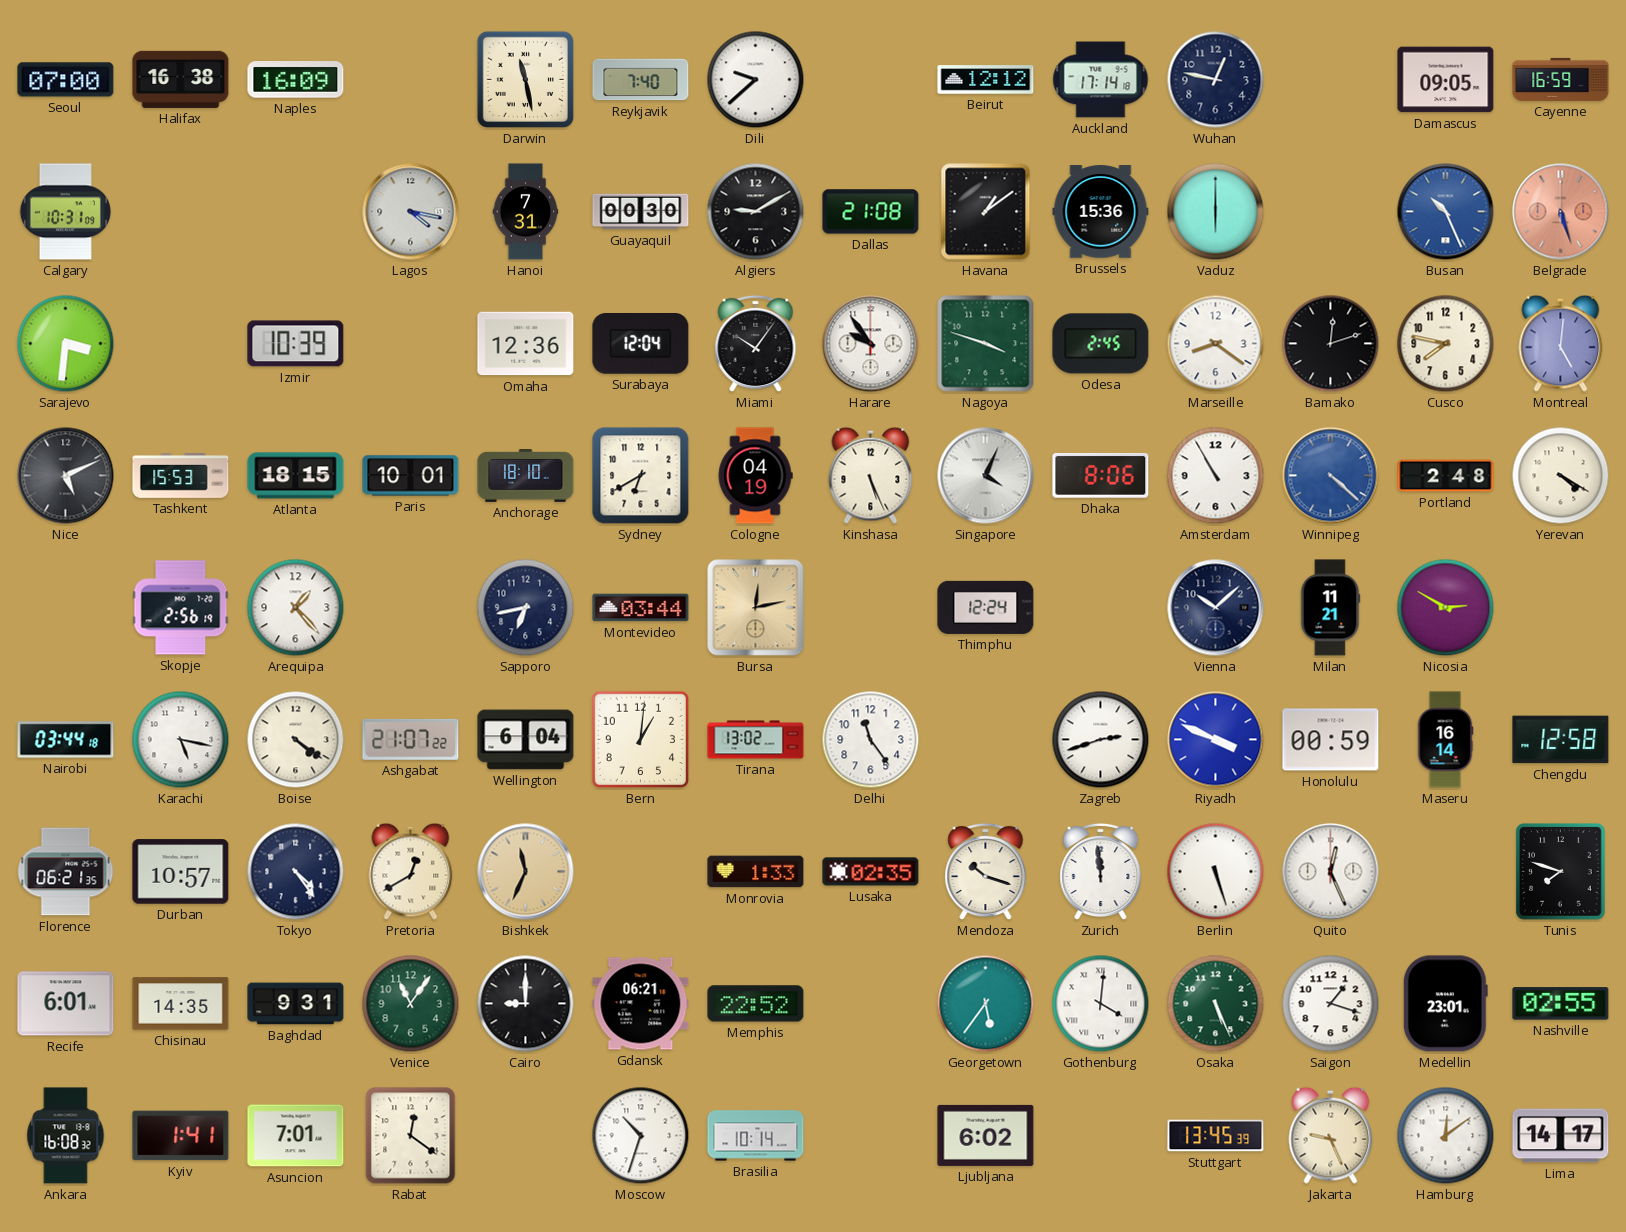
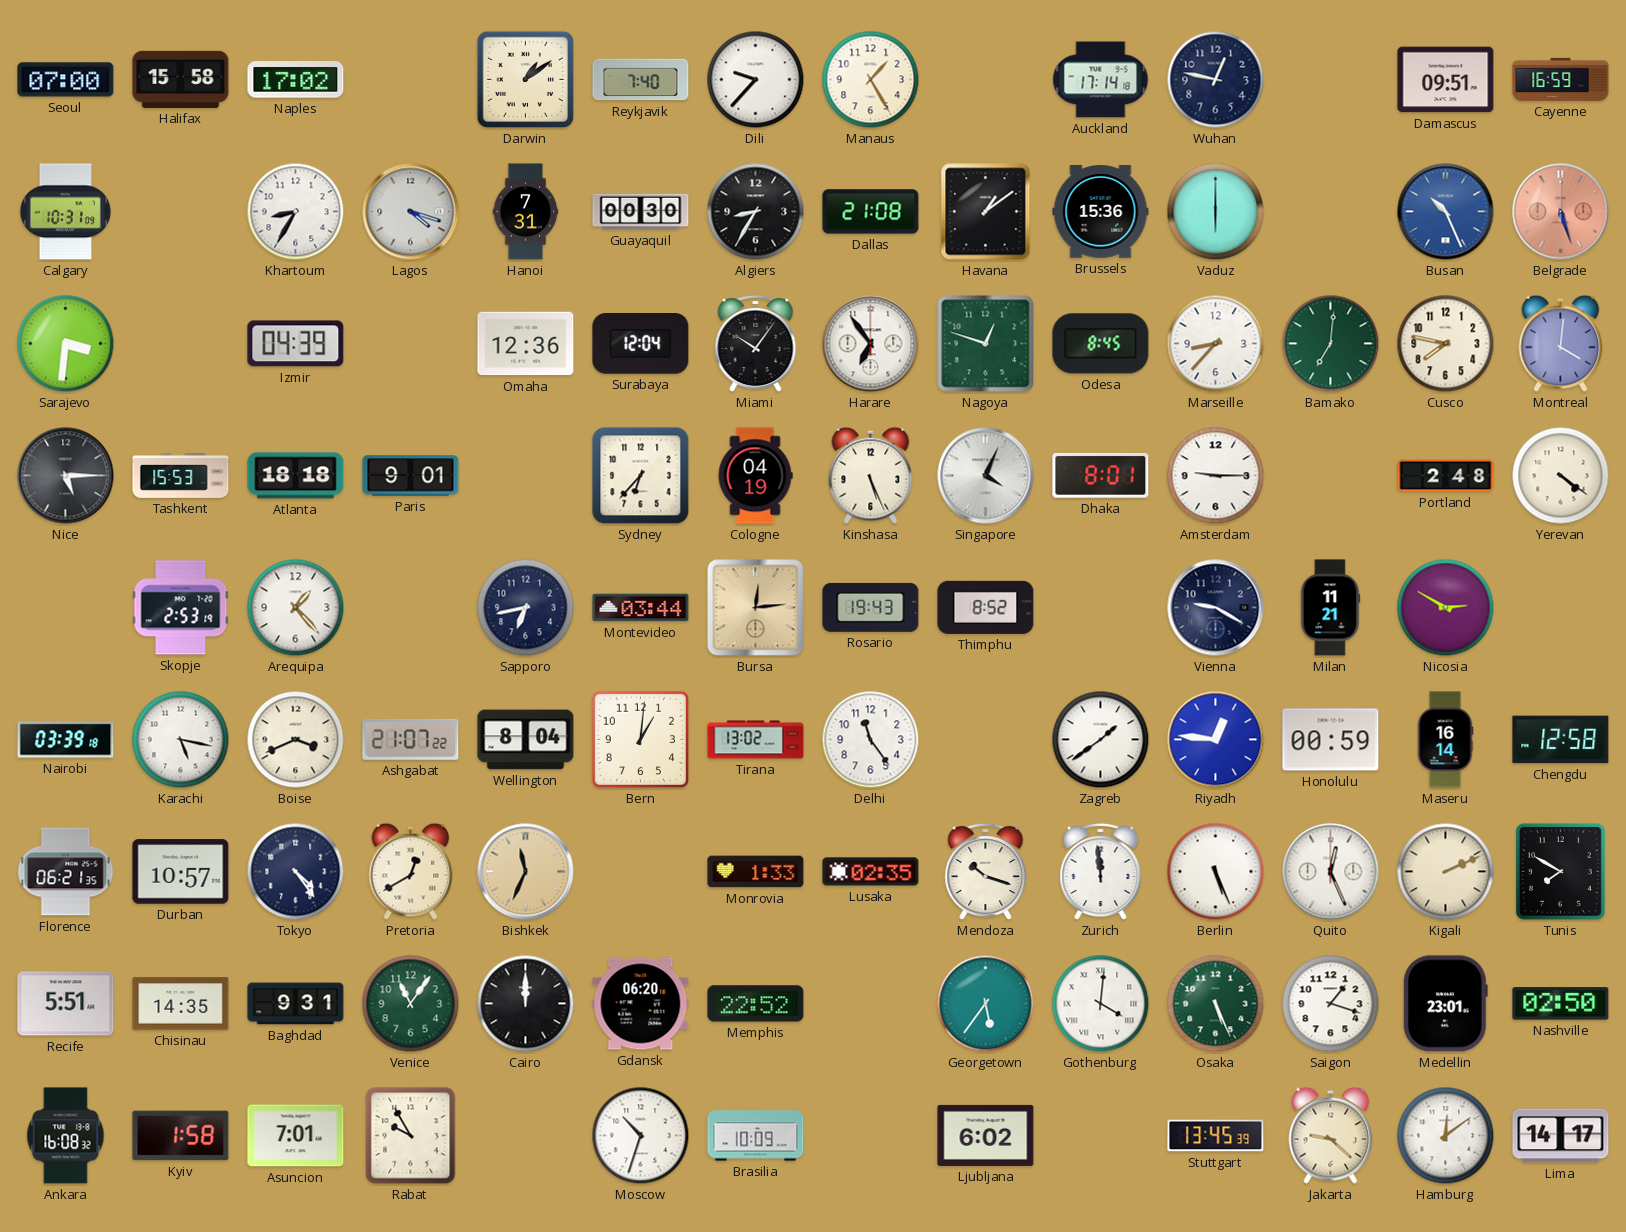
Halifax: 16:38 -> 15:58
Naples: 16:09 -> 17:02
Darwin: 11:28 -> 1:09
Dili: 9:38 -> 9:37
Manaus: none -> 1:25
Beirut: 12:12 -> none
Damascus: 09:05 -> 09:51
Khartoum: none -> 8:35
Lagos: 4:17 -> 4:18
Algiers: 9:10 -> 8:35
Izmir: 10:39 -> 04:39
Harare: 9:54 -> 6:54
Nagoya: 3:48 -> 12:48
Odesa: 2:45 -> 8:45
Marseille: 8:21 -> 8:37
Bamako: 12:12 -> 7:01
Bamako dial: black -> green
Montreal: 5:01 -> 4:01
Nice: 5:11 -> 5:15
Atlanta: 18:15 -> 18:18
Paris: 10:01 -> 9:01
Anchorage: 18:10 -> none
Sydney: 6:40 -> 6:37
Dhaka: 8:06 -> 8:01
Amsterdam: 10:55 -> 9:15
Winnipeg: 4:22 -> none
Yerevan: 4:20 -> 4:21
Skopje: 2:56 -> 2:53
Bursa: 12:13 -> 12:14
Rosario: none -> 19:43
Thimphu: 12:24 -> 8:52
Vienna: 10:08 -> 9:20
Nairobi: 03:44 -> 03:39
Boise: 4:21 -> 3:41
Wellington: 6:04 -> 8:04
Zagreb: 2:42 -> 1:39
Riyadh: 3:49 -> 12:46
Berlin: 5:27 -> 5:26
Kigali: none -> 2:11
Tunis: 7:48 -> 7:50
Recife: 6:01 -> 5:51
Cairo: 9:00 -> 12:00
Gdansk: 06:21 -> 06:20
Nashville: 02:55 -> 02:50
Kyiv: 1:41 -> 1:58
Rabat: 12:21 -> 9:55
Brasilia: 10:14 -> 10:09
Jakarta: 9:26 -> 9:22
